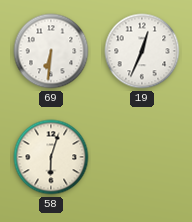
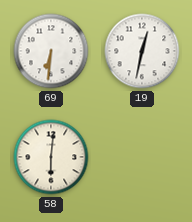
19: 12:34 -> 12:32
58: 6:03 -> 6:01
